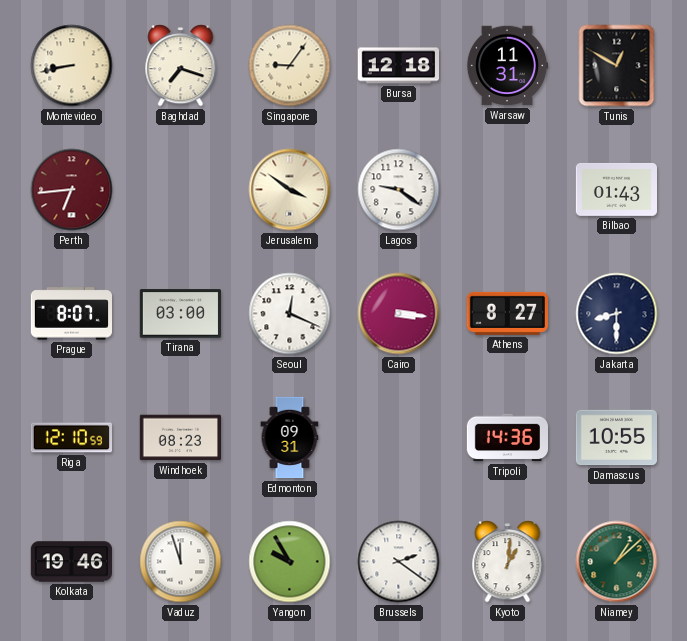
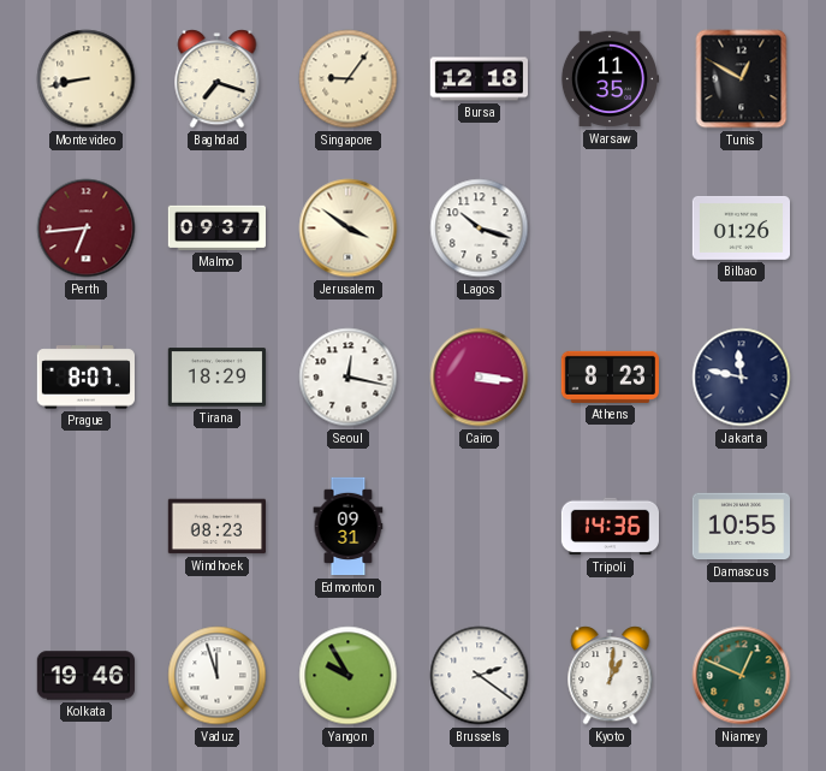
Warsaw: 11:31 -> 11:35
Malmo: none -> 09:37
Lagos: 9:21 -> 10:18
Bilbao: 01:43 -> 01:26
Tirana: 03:00 -> 18:29
Seoul: 12:19 -> 12:17
Athens: 8:27 -> 8:23
Jakarta: 8:30 -> 11:47
Riga: 12:10 -> none
Niamey: 1:08 -> 12:49
